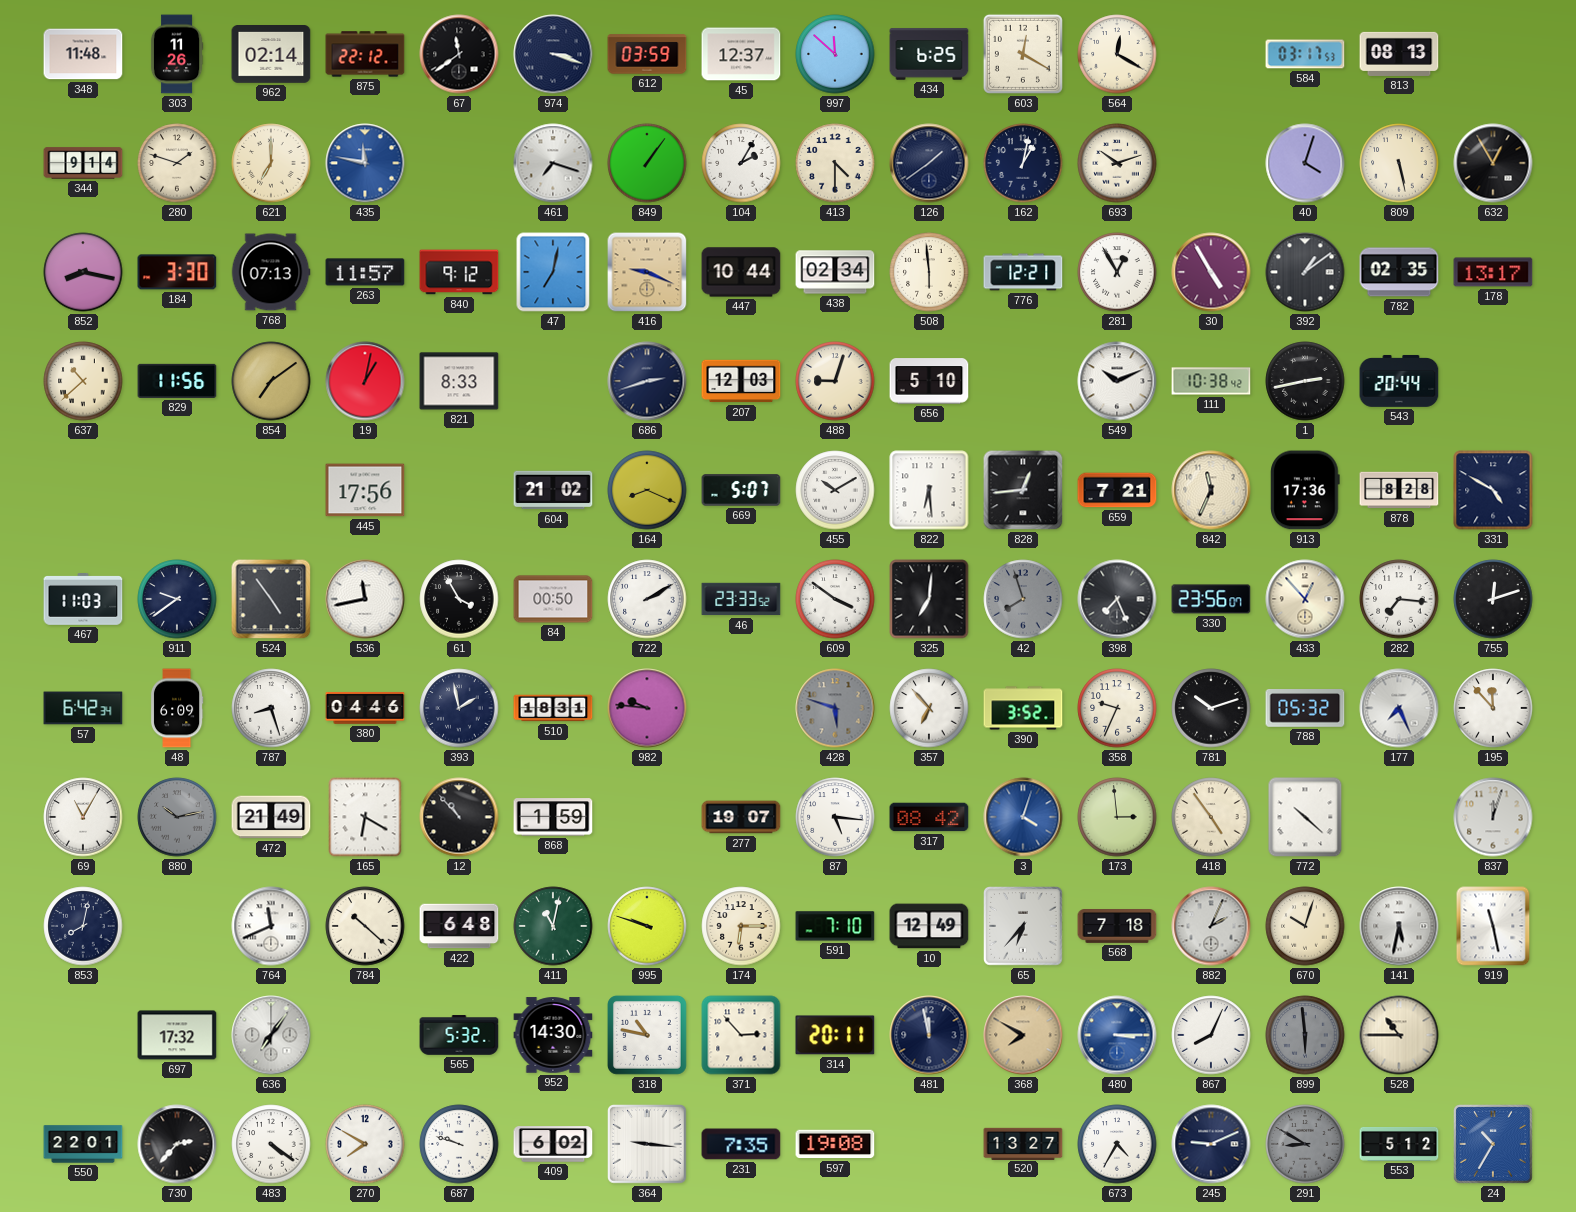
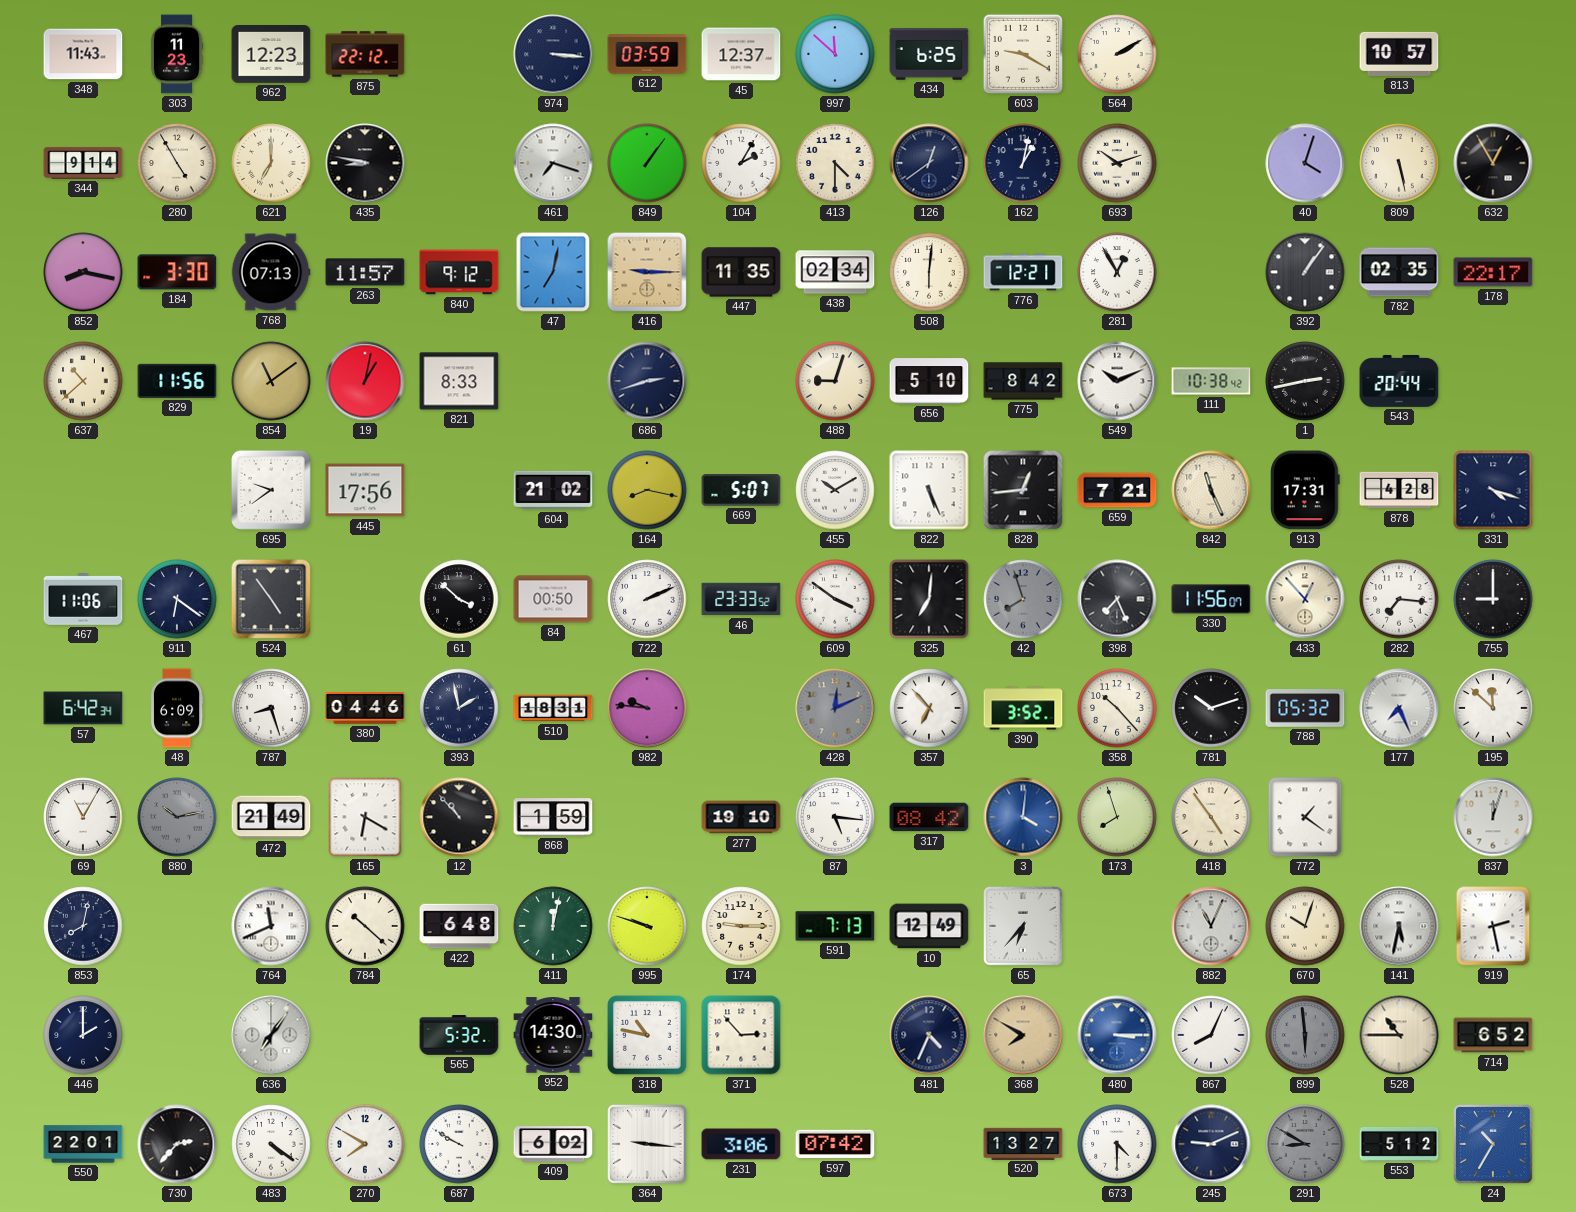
348: 11:48 -> 11:43
303: 11:26 -> 11:23
962: 02:14 -> 12:23
67: 11:39 -> none
974: 3:18 -> 3:16
603: 12:20 -> 9:20
564: 12:20 -> 2:10
584: 03:17 -> none
813: 08:13 -> 10:57
280: 1:48 -> 4:55
435: 11:47 -> 8:47
435 dial: blue -> black
126: 1:39 -> 12:39
416: 9:19 -> 9:15
447: 10:44 -> 11:35
508: 5:59 -> 6:01
30: 4:55 -> none
392: 1:09 -> 1:06
178: 13:17 -> 22:17
854: 7:09 -> 11:09
207: 12:03 -> none
775: none -> 8:42
695: none -> 9:39
164: 8:19 -> 8:17
822: 6:29 -> 5:26
842: 11:34 -> 11:26
913: 17:36 -> 17:31
878: 8:28 -> 4:28
331: 4:50 -> 4:18
467: 11:03 -> 11:06
911: 9:39 -> 6:21
536: 11:43 -> none
61: 3:55 -> 3:52
722: 2:10 -> 2:11
330: 23:56 -> 11:56
755: 12:12 -> 9:00
428: 5:48 -> 12:11
358: 9:34 -> 10:23
195: 11:53 -> 11:52
277: 19:07 -> 19:10
3: 4:03 -> 4:01
173: 2:59 -> 7:57
772: 10:22 -> 1:21
411: 11:02 -> 12:02
174: 6:15 -> 9:15
591: 7:10 -> 7:13
568: 7:18 -> none
882: 2:04 -> 11:04
919: 11:28 -> 2:28
446: none -> 2:00
697: 17:32 -> none
314: 20:11 -> none
481: 11:58 -> 4:34
714: none -> 6:52
687: 9:48 -> 9:50
231: 7:35 -> 3:06
597: 19:08 -> 07:42
673: 4:35 -> 4:30
